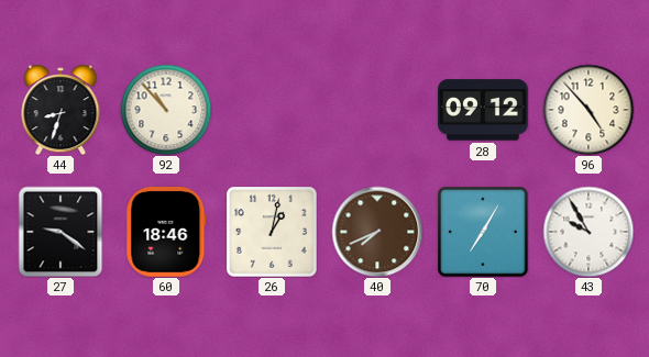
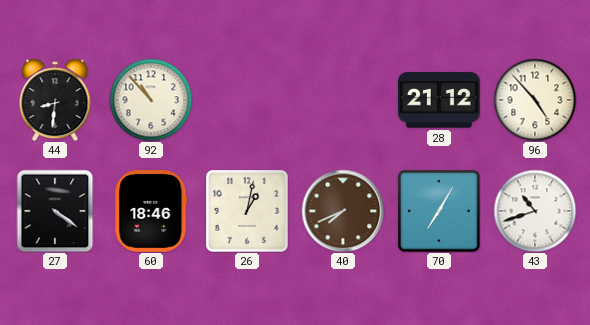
44: 8:33 -> 8:31
28: 09:12 -> 21:12
27: 9:21 -> 4:21
43: 9:55 -> 10:42
